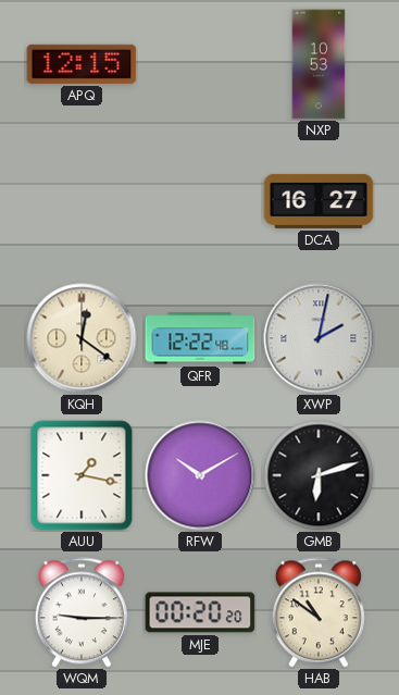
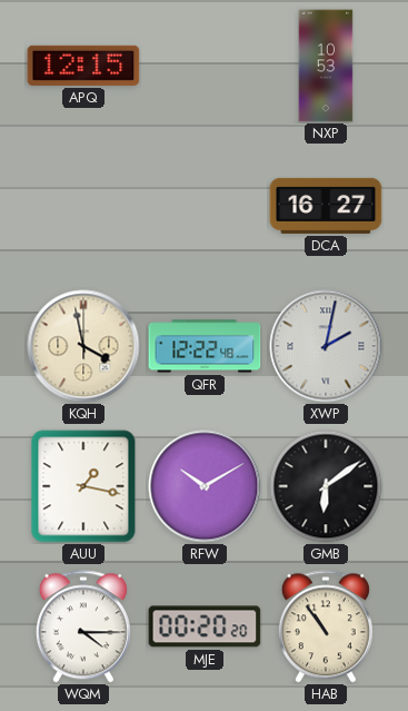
KQH: 12:21 -> 3:58
GMB: 6:12 -> 6:09
WQM: 9:15 -> 4:15
HAB: 10:51 -> 10:54
